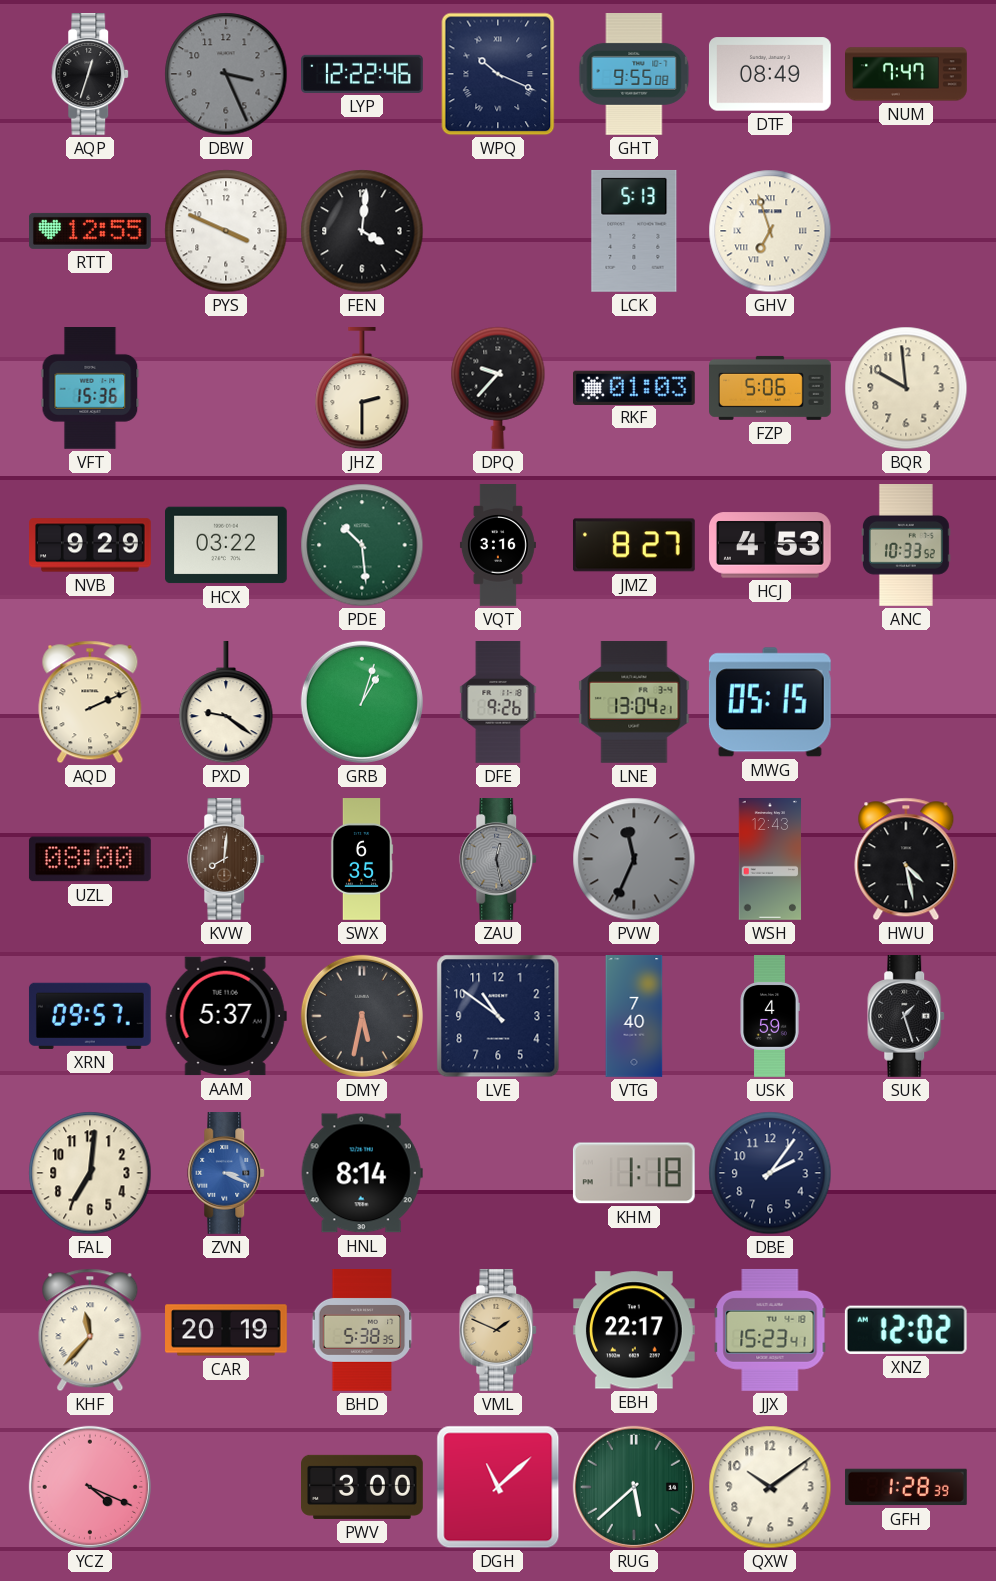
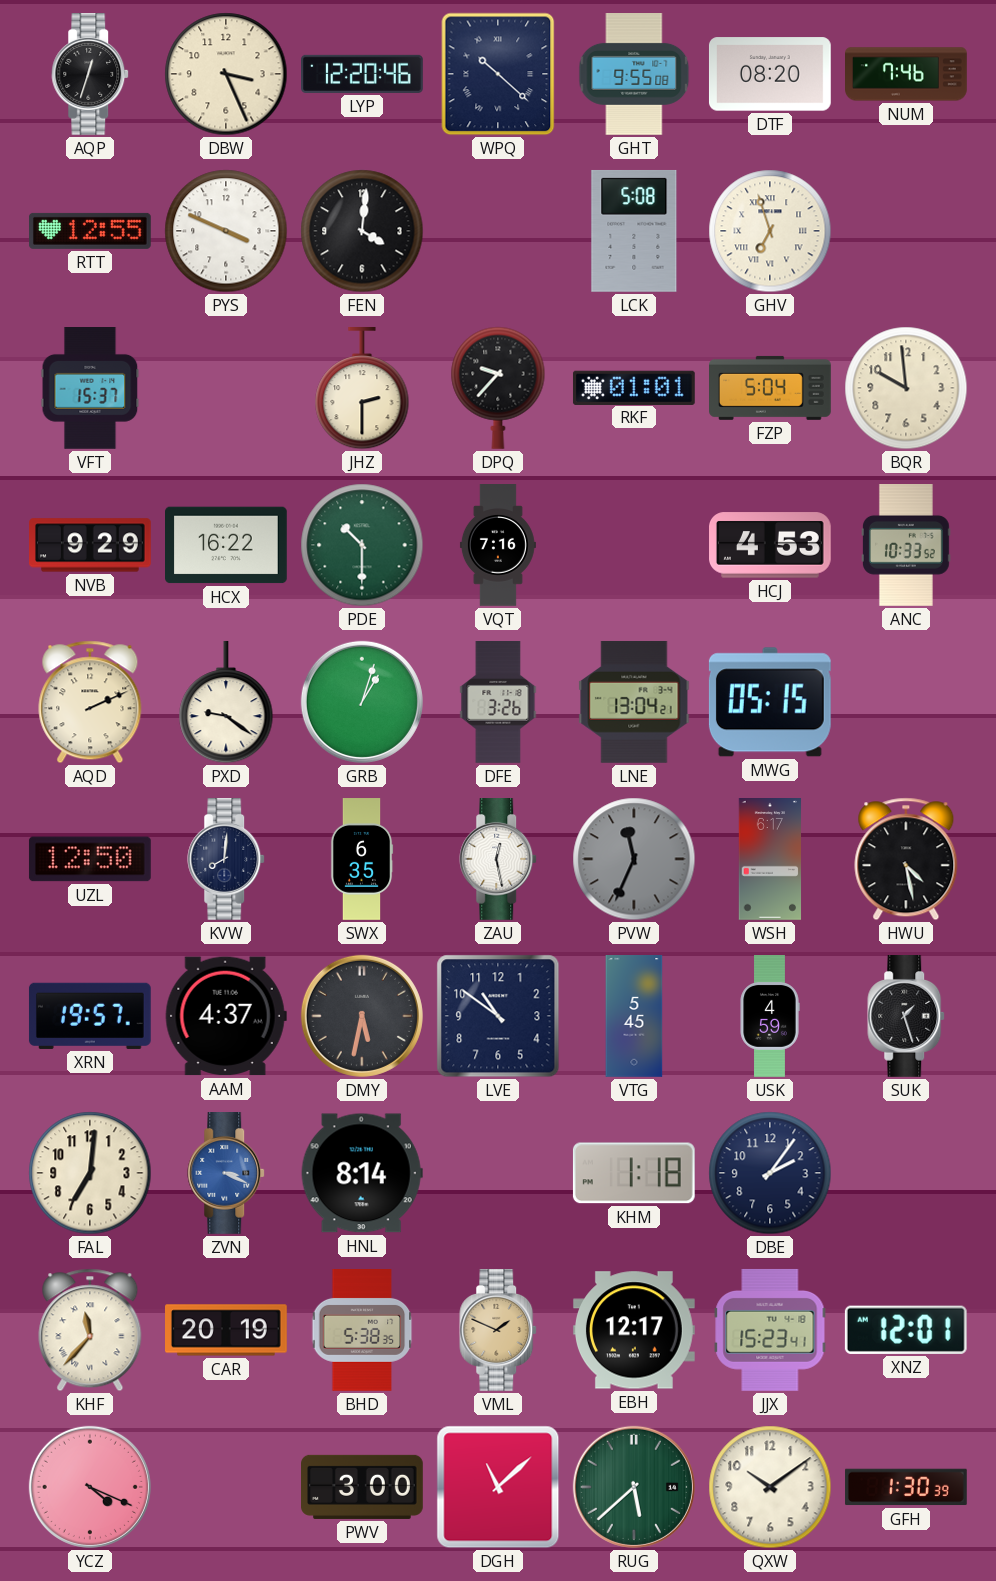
DBW dial: grey -> cream
LYP: 12:22 -> 12:20
WPQ: 10:19 -> 10:22
DTF: 08:49 -> 08:20
NUM: 7:47 -> 7:46
LCK: 5:13 -> 5:08
VFT: 15:36 -> 15:37
RKF: 01:03 -> 01:01
FZP: 5:06 -> 5:04
HCX: 03:22 -> 16:22
PDE: 10:29 -> 10:30
VQT: 3:16 -> 7:16
JMZ: 8:27 -> none
DFE: 9:26 -> 3:26
UZL: 08:00 -> 12:50
KVW dial: brown -> navy
ZAU dial: grey -> white
WSH: 12:43 -> 6:17
XRN: 09:57 -> 19:57
AAM: 5:37 -> 4:37
VTG: 7:40 -> 5:45
EBH: 22:17 -> 12:17
XNZ: 12:02 -> 12:01
GFH: 1:28 -> 1:30
